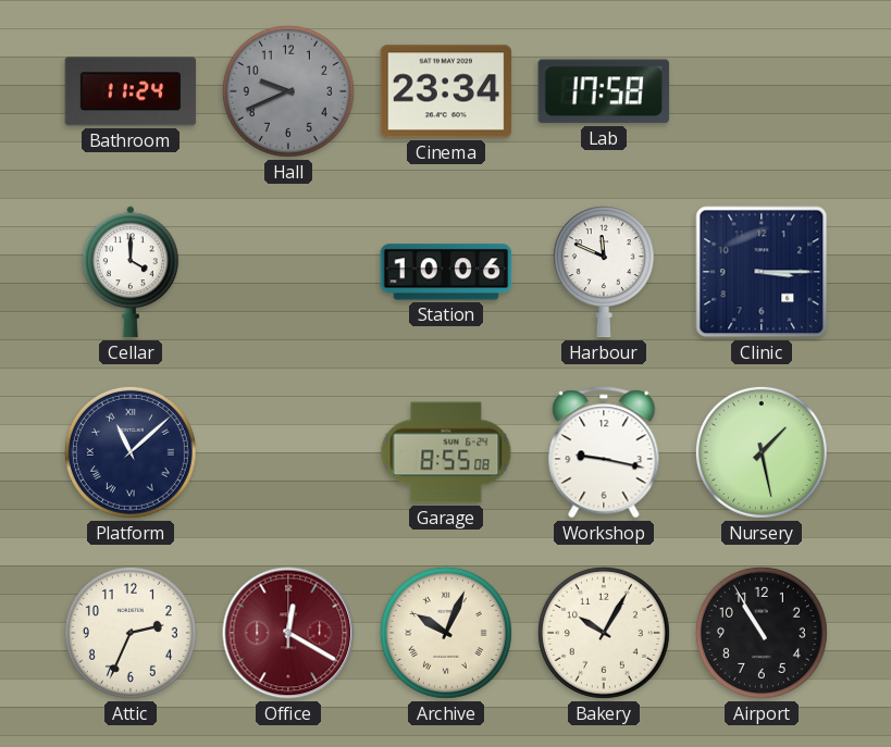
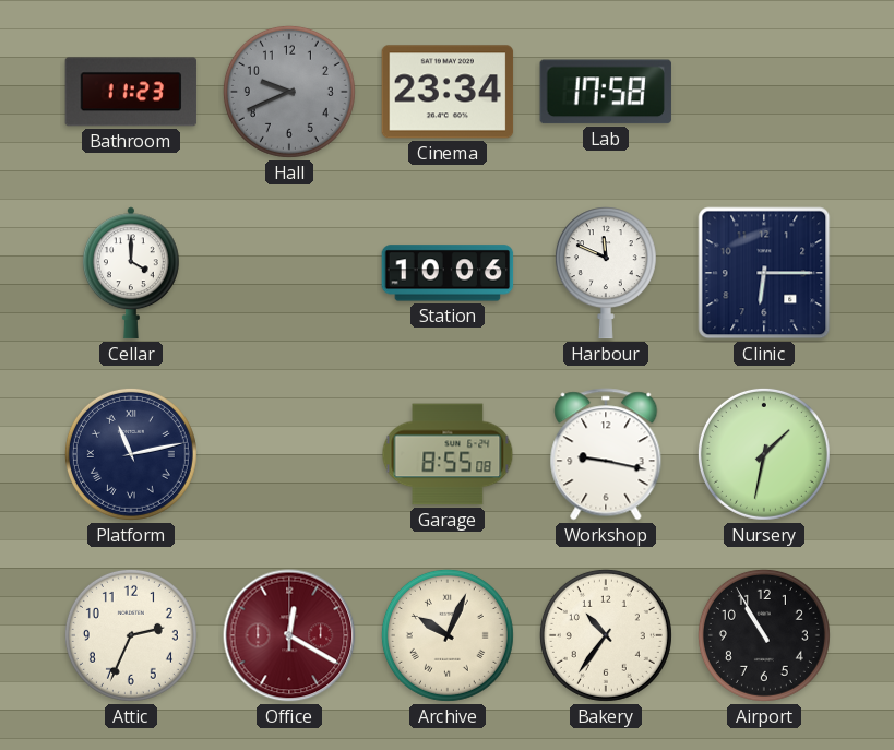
Bathroom: 11:24 -> 11:23
Clinic: 3:15 -> 6:15
Platform: 11:08 -> 11:13
Nursery: 1:28 -> 1:32
Bakery: 10:05 -> 10:36
